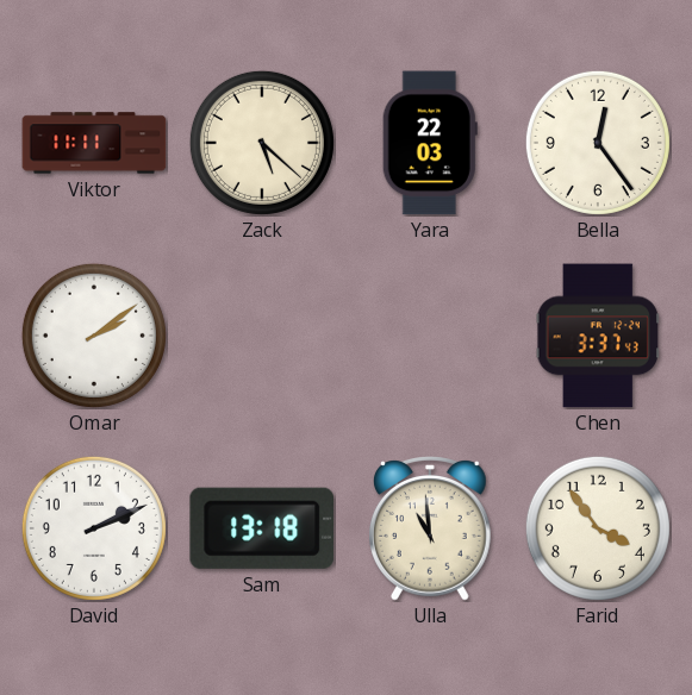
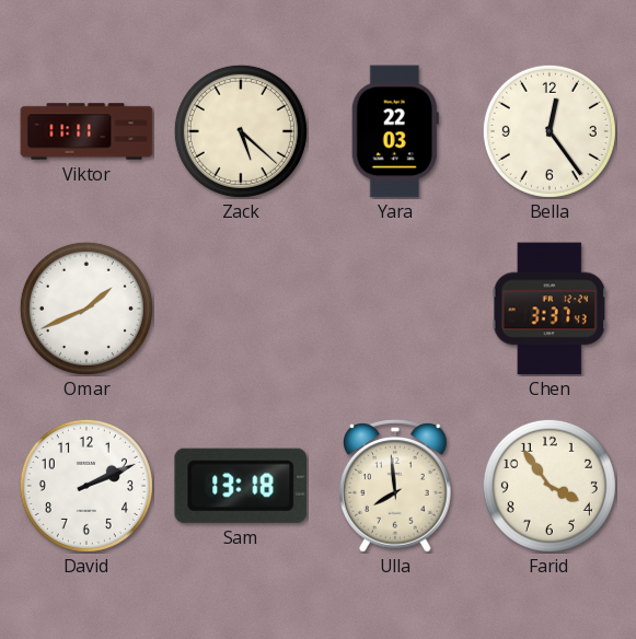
Omar: 2:09 -> 1:41
Ulla: 10:59 -> 7:59
